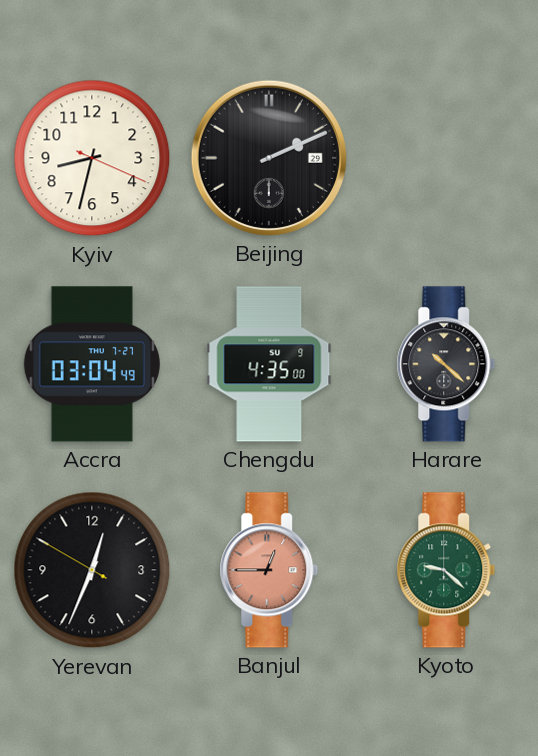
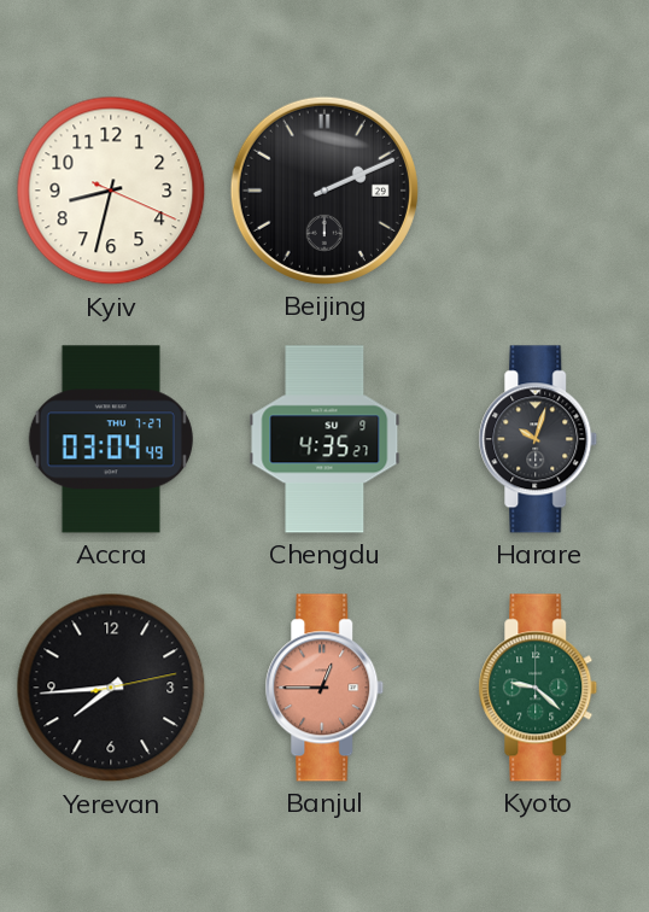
Chengdu: 4:35:00 -> 4:35:27
Harare: 10:22 -> 10:03
Yerevan: 12:33 -> 7:44
